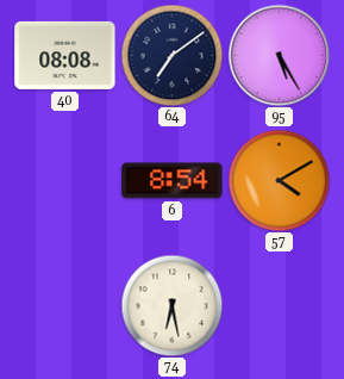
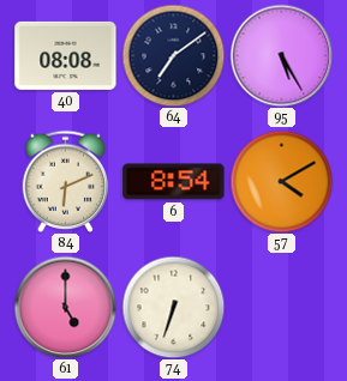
84: none -> 6:11
61: none -> 5:00
74: 6:28 -> 6:33
